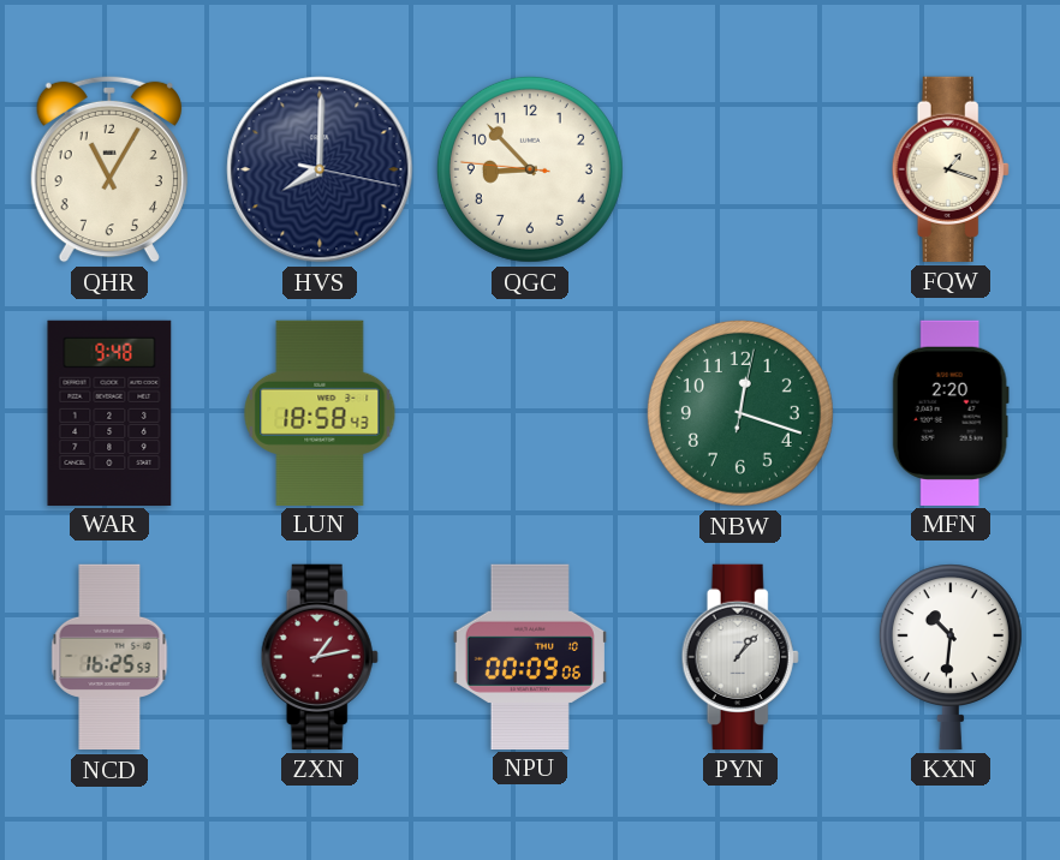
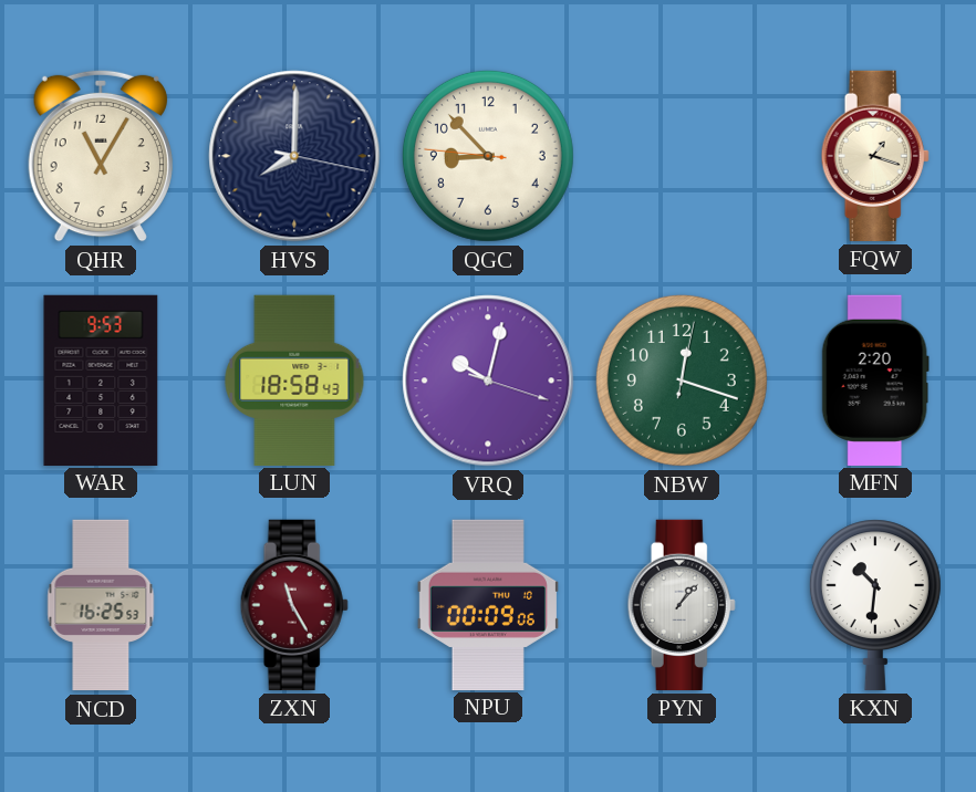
WAR: 9:48 -> 9:53
VRQ: none -> 10:02
ZXN: 1:13 -> 11:25
